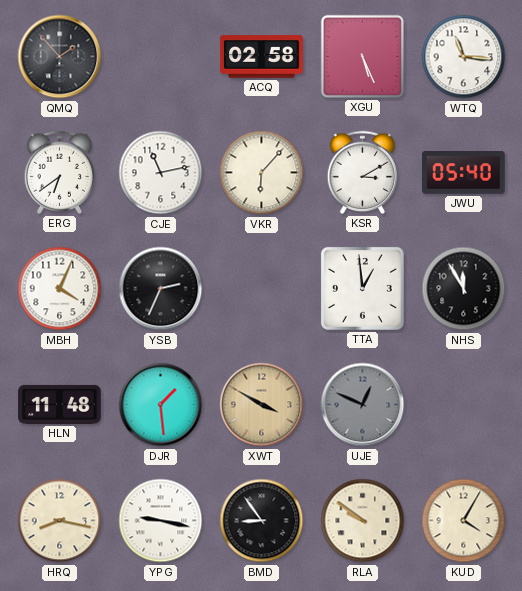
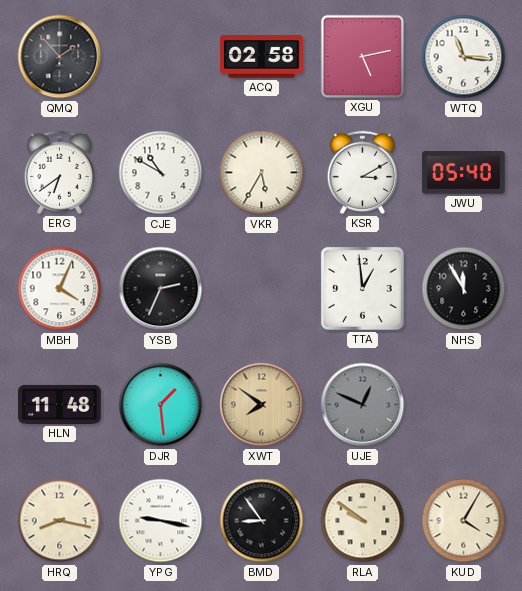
XGU: 5:26 -> 5:13
CJE: 11:13 -> 10:50
VKR: 6:07 -> 5:35
XWT: 3:50 -> 7:51
